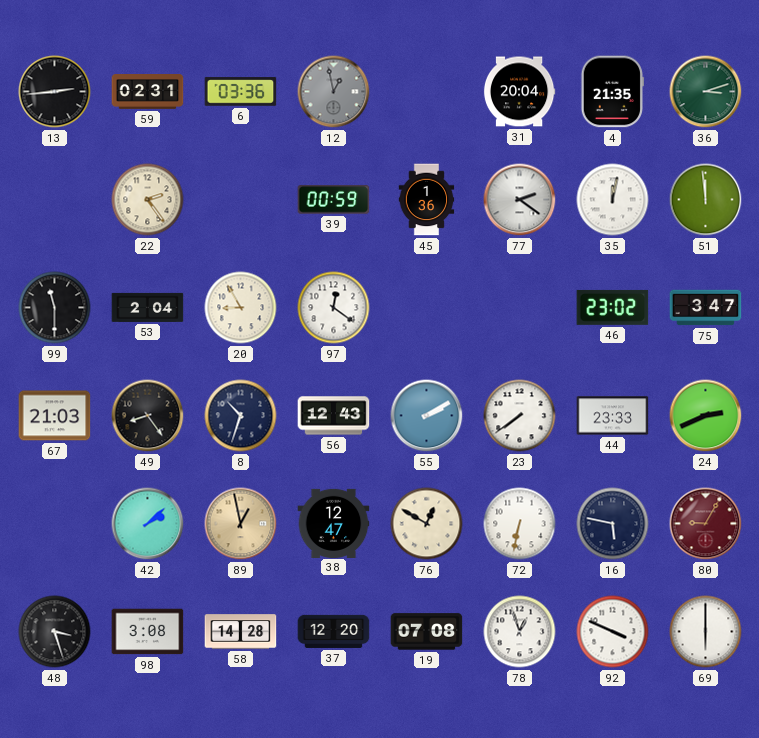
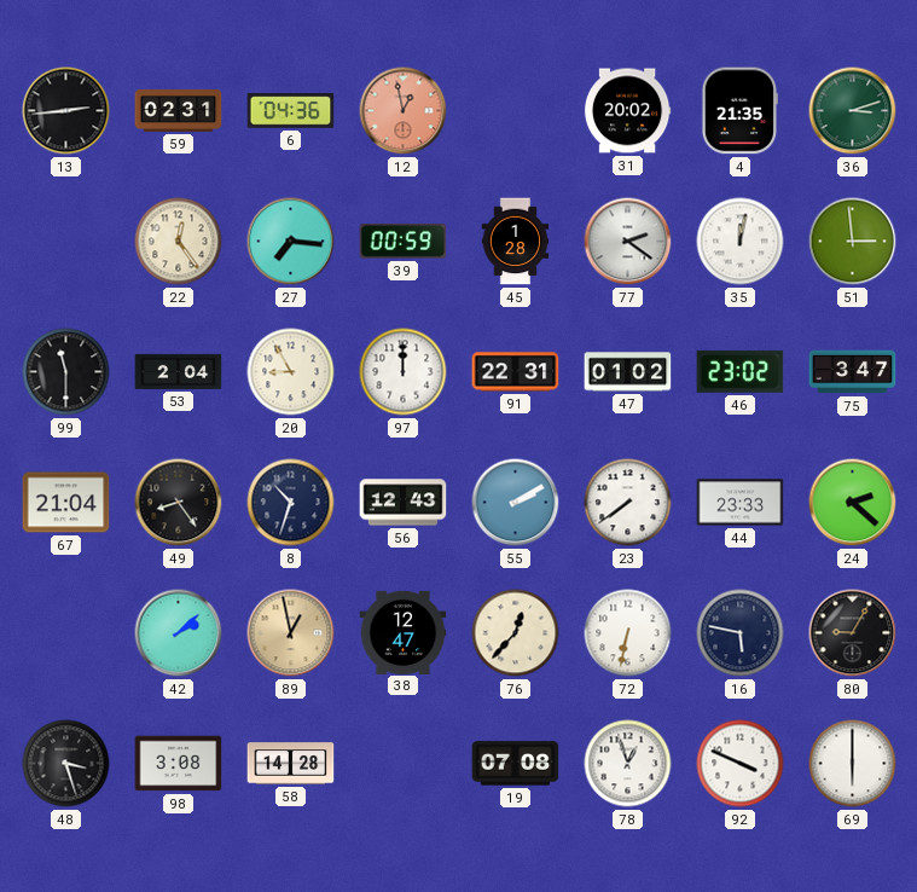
6: 03:36 -> 04:36
12 dial: grey -> salmon
31: 20:04 -> 20:02
22: 2:24 -> 12:24
27: none -> 7:16
45: 1:36 -> 1:28
51: 11:59 -> 2:59
97: 12:21 -> 12:00
91: none -> 22:31
47: none -> 01:02
67: 21:03 -> 21:04
24: 2:41 -> 2:22
76: 12:50 -> 12:37
80 dial: burgundy -> black
37: 12:20 -> none
